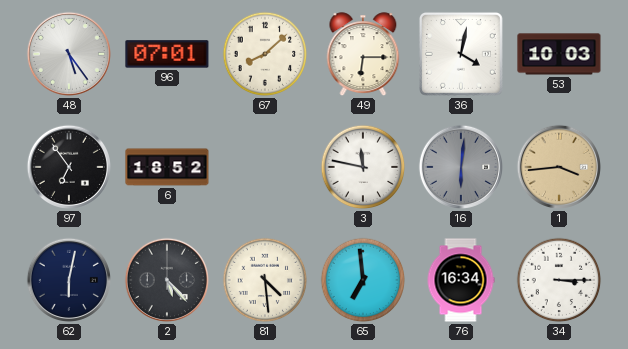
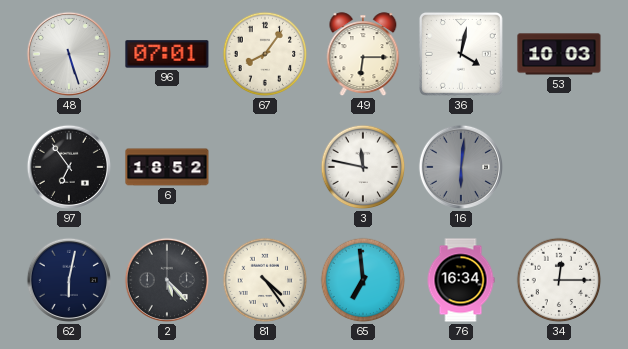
48: 5:24 -> 5:27
67: 8:08 -> 8:06
1: 3:44 -> none
81: 4:29 -> 4:24
34: 3:15 -> 12:15
